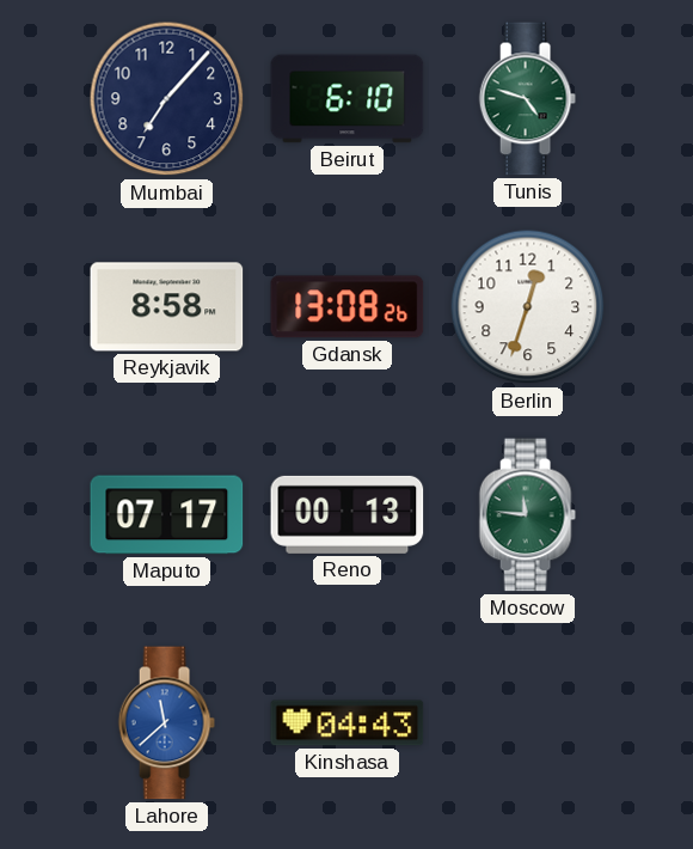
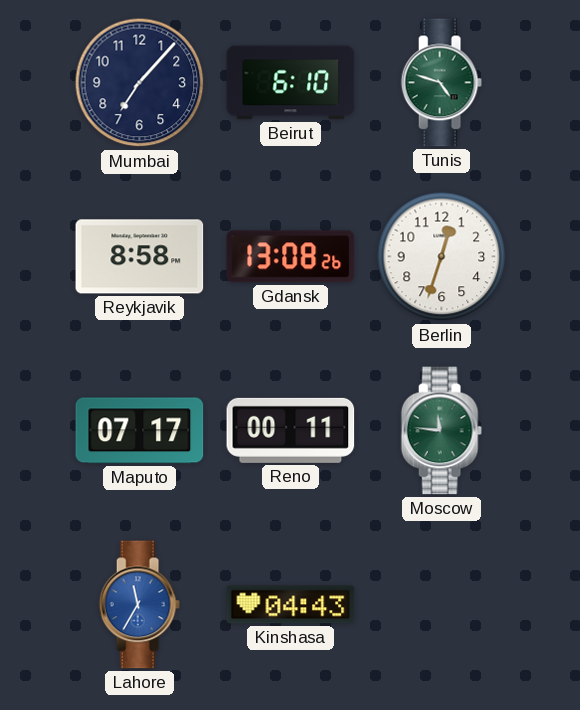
Reno: 00:13 -> 00:11
Lahore: 11:38 -> 11:35
